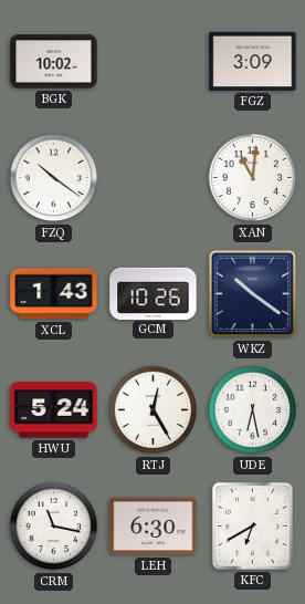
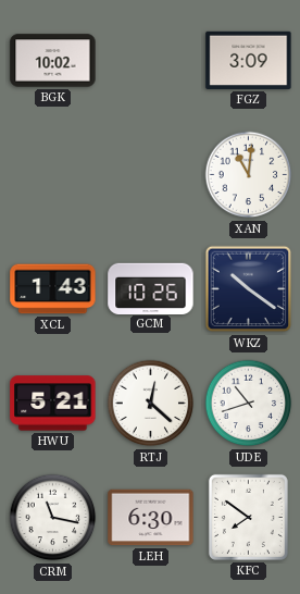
FZQ: 10:21 -> none
HWU: 5:24 -> 5:21
RTJ: 12:25 -> 12:22
UDE: 6:28 -> 10:42
KFC: 6:40 -> 7:51
